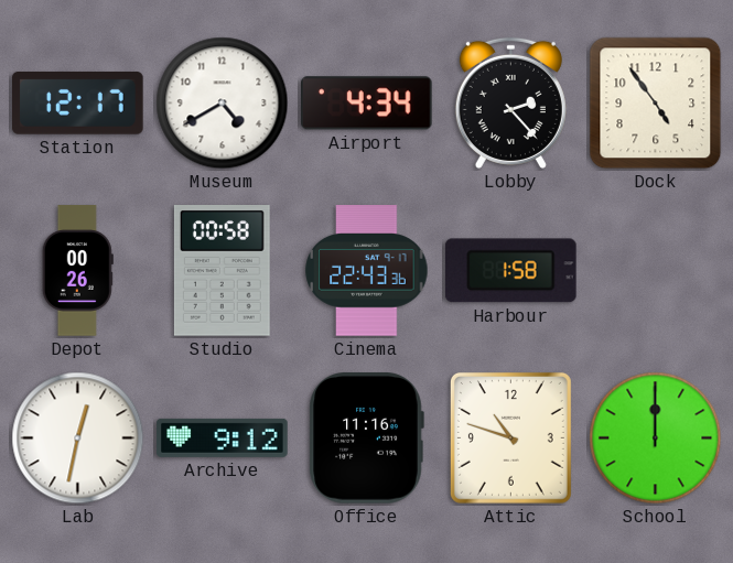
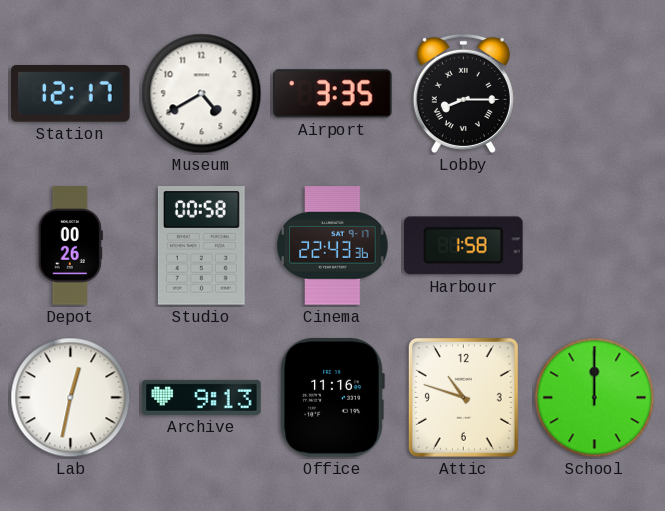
Airport: 4:34 -> 3:35
Lobby: 2:23 -> 8:15
Dock: 4:54 -> none
Archive: 9:12 -> 9:13
